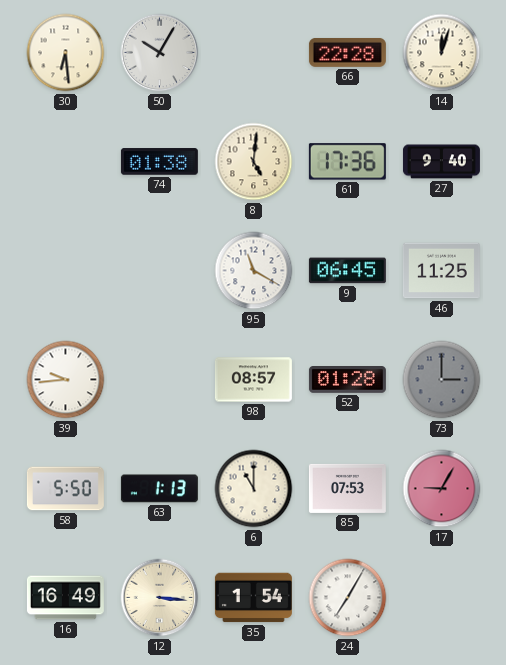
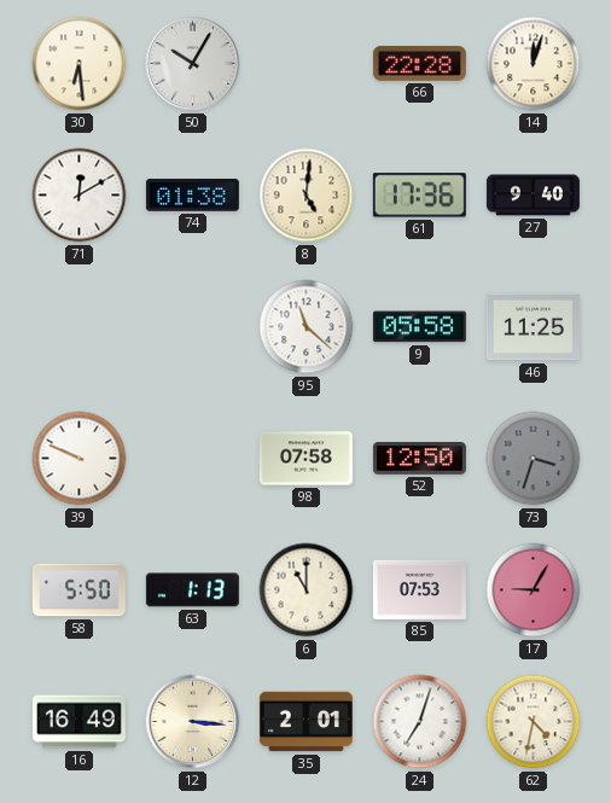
71: none -> 12:10
95: 11:20 -> 11:22
9: 06:45 -> 05:58
39: 9:44 -> 9:49
98: 08:57 -> 07:58
52: 01:28 -> 12:50
73: 3:00 -> 3:33
35: 1:54 -> 2:01
24: 7:05 -> 7:03
62: none -> 4:32
